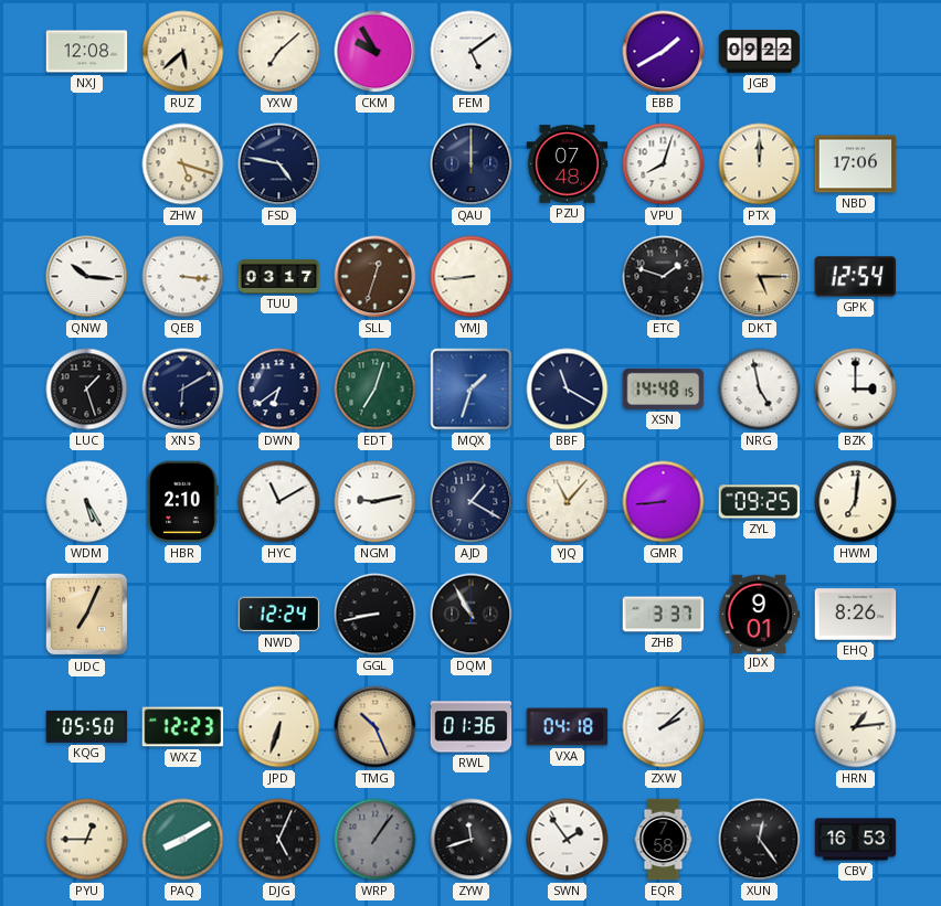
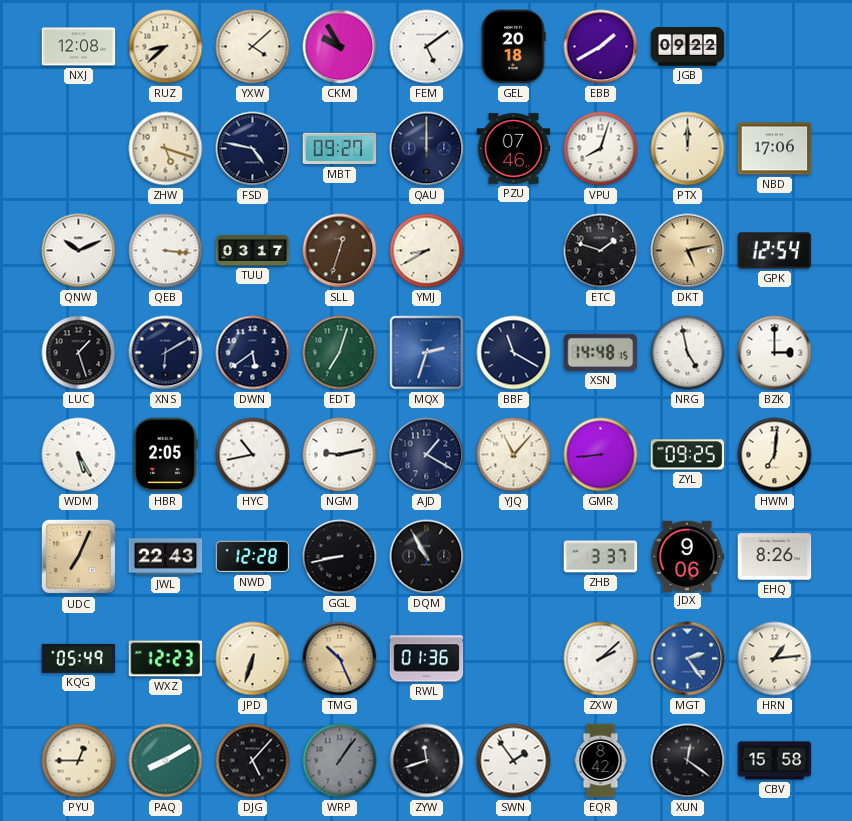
RUZ: 5:38 -> 8:38
YXW: 7:08 -> 4:08
GEL: none -> 20:18
MBT: none -> 09:27
PZU: 07:48 -> 07:46
QNW: 10:16 -> 10:11
YMJ: 8:44 -> 8:40
DKT: 5:15 -> 5:13
DWN: 6:39 -> 5:39
MQX: 1:33 -> 2:33
HBR: 2:10 -> 2:05
HYC: 11:10 -> 10:43
JWL: none -> 22:43
NWD: 12:24 -> 12:28
JDX: 9:01 -> 9:06
KQG: 05:50 -> 05:49
VXA: 04:18 -> none
MGT: none -> 2:24
DJG: 5:04 -> 5:07
EQR: 7:58 -> 8:42
XUN: 12:24 -> 12:21
CBV: 16:53 -> 15:58
